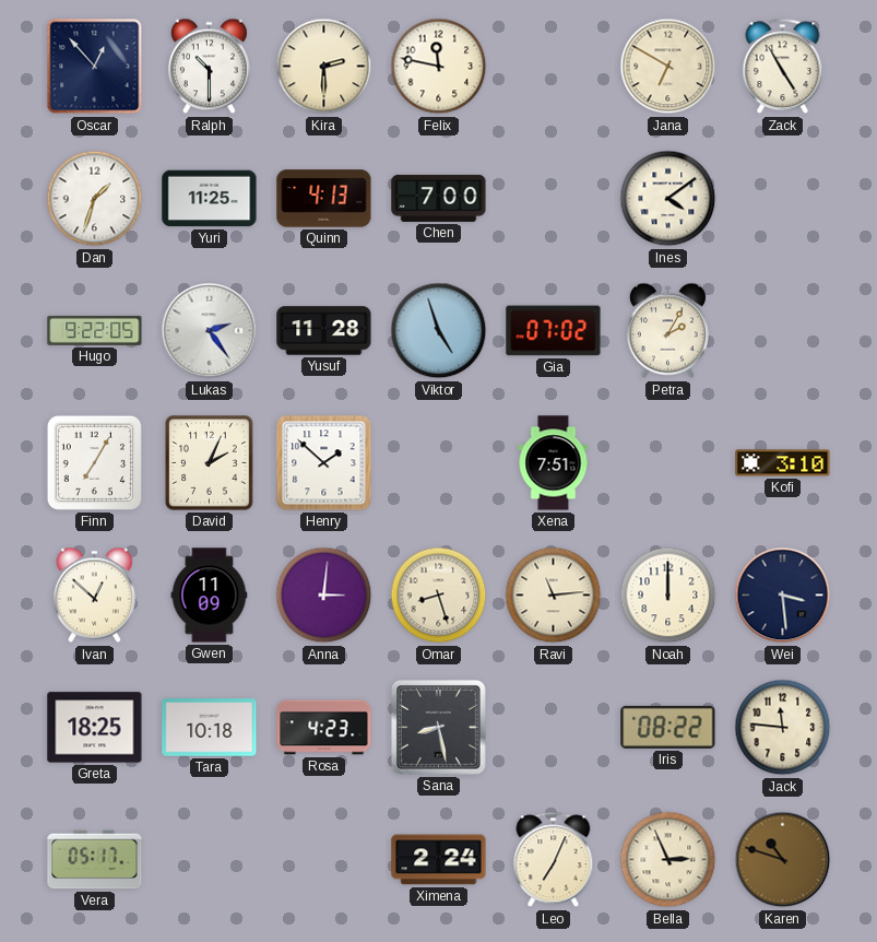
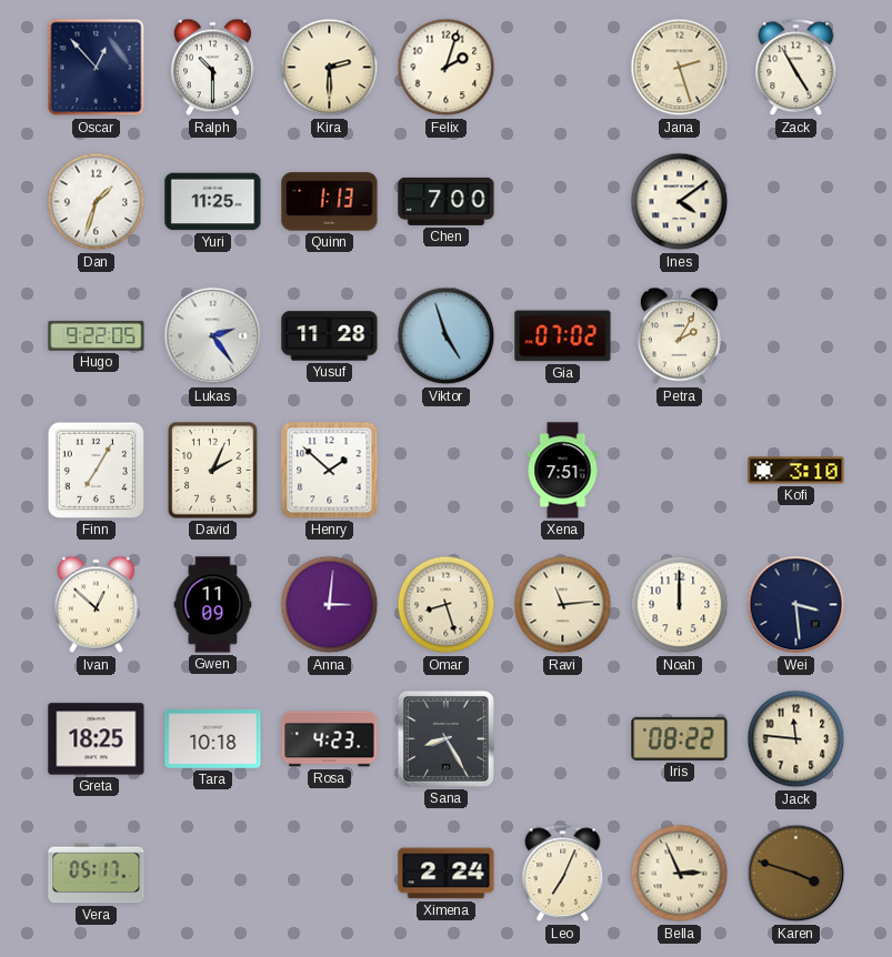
Felix: 11:47 -> 2:03
Jana: 6:50 -> 2:27
Quinn: 4:13 -> 1:13
Sana: 8:28 -> 8:25
Karen: 10:48 -> 3:48
